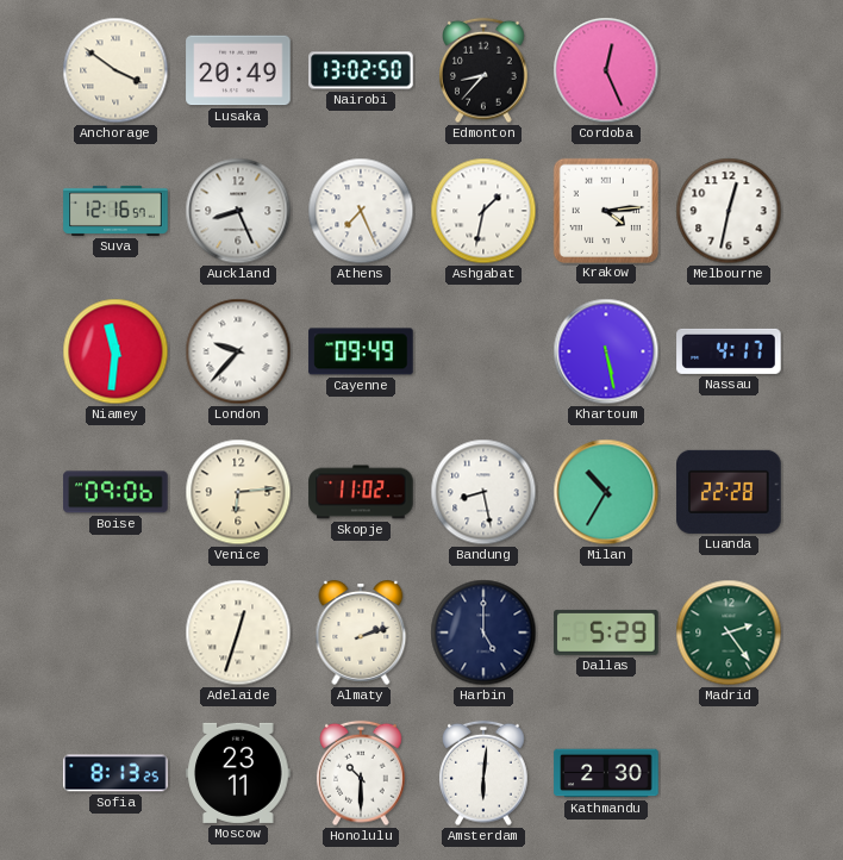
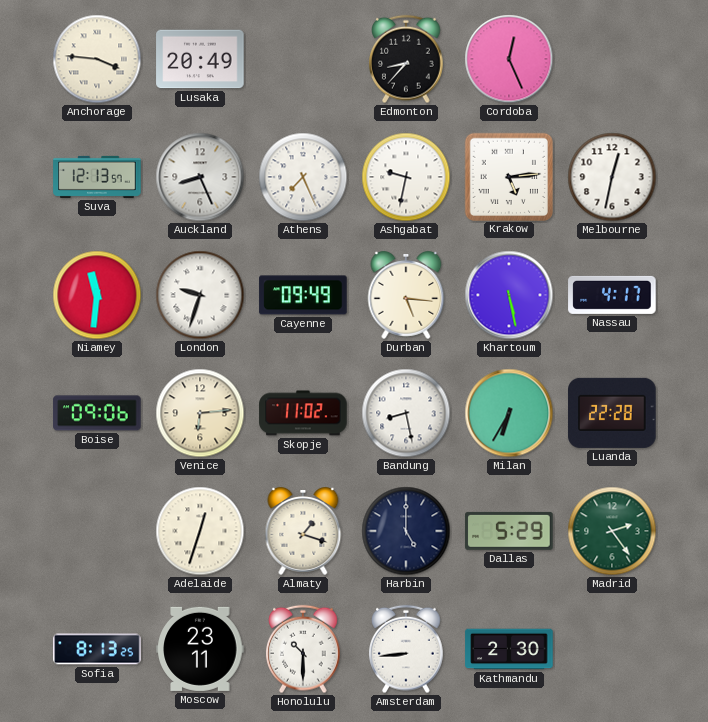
Anchorage: 3:51 -> 3:46
Nairobi: 13:02 -> none
Suva: 12:16 -> 12:13
Ashgabat: 1:32 -> 9:32
Krakow: 4:14 -> 5:14
London: 9:37 -> 9:33
Durban: none -> 5:16
Milan: 10:35 -> 6:35
Almaty: 2:12 -> 1:18
Amsterdam: 6:01 -> 8:44
